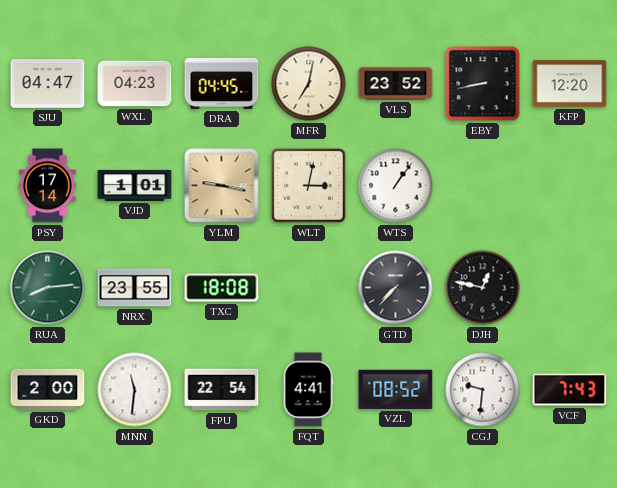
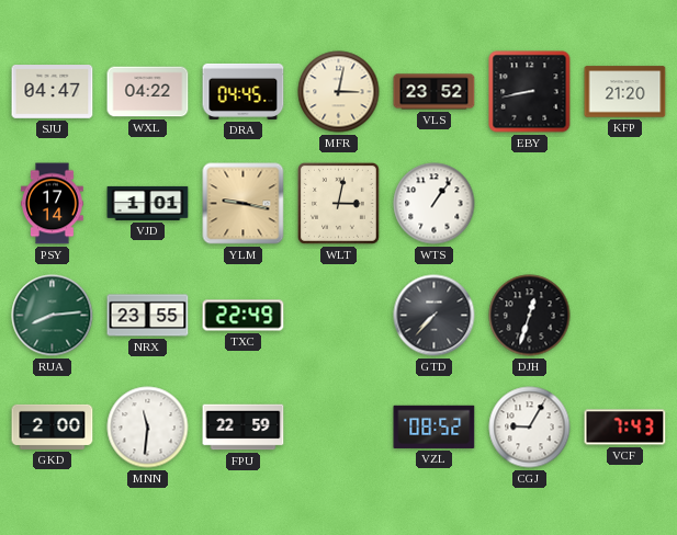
WXL: 04:23 -> 04:22
MFR: 7:02 -> 3:02
KFP: 12:20 -> 21:20
TXC: 18:08 -> 22:49
DJH: 12:47 -> 12:33
FPU: 22:54 -> 22:59
FQT: 4:41 -> none
CGJ: 9:31 -> 9:05
